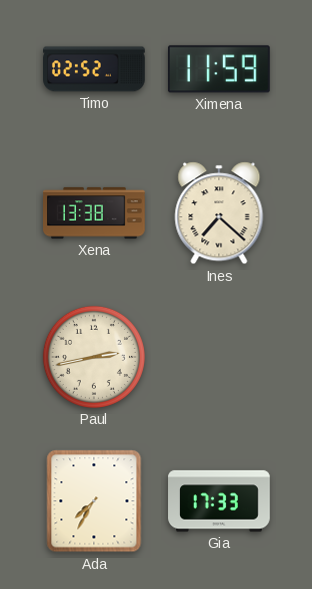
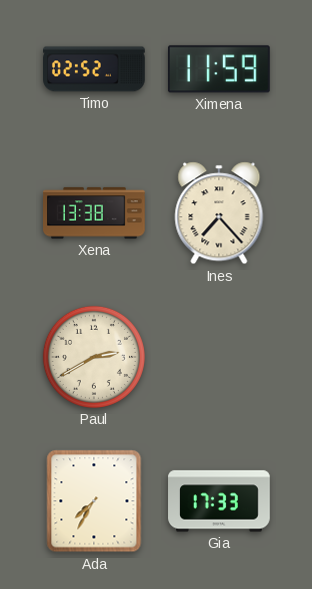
Ines: 7:22 -> 7:23
Paul: 2:43 -> 2:40
